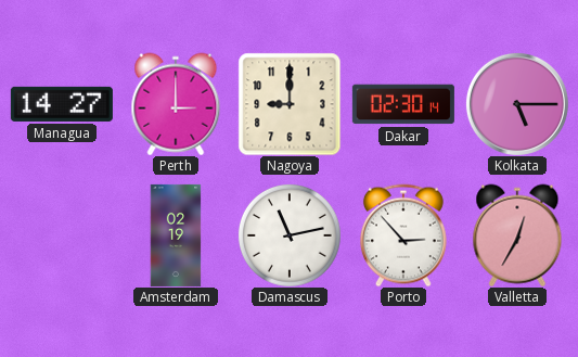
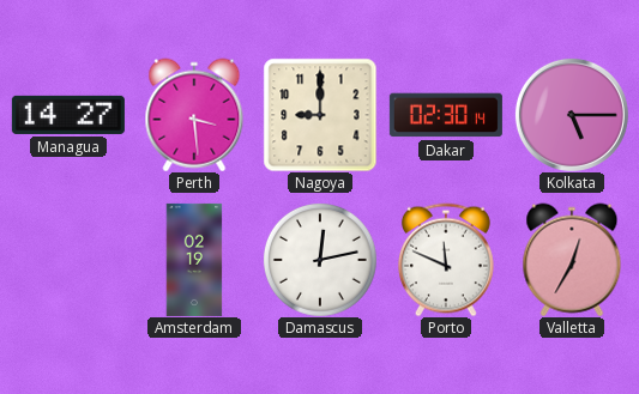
Perth: 3:00 -> 3:29
Damascus: 11:13 -> 12:13
Porto: 2:53 -> 11:49
